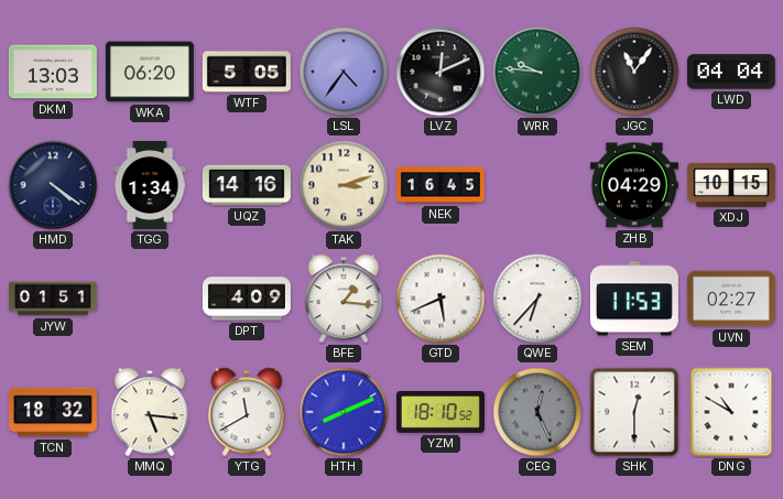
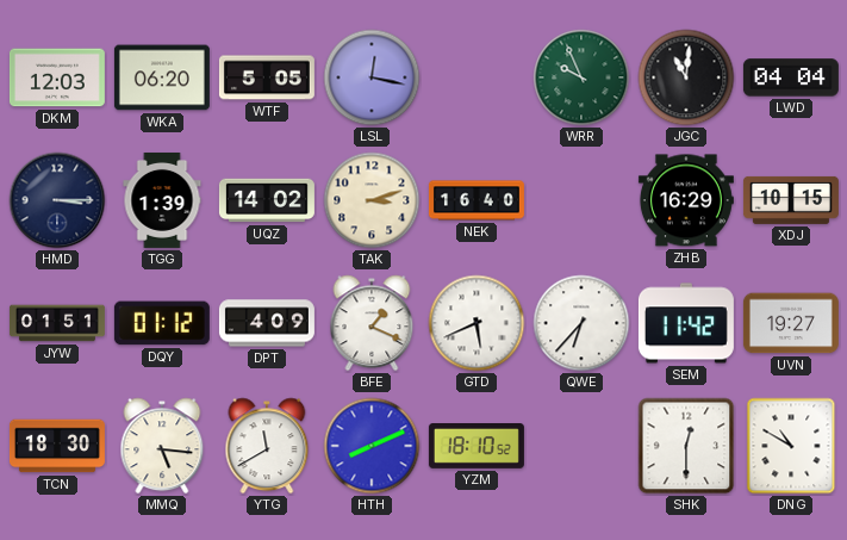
DKM: 13:03 -> 12:03
LSL: 4:36 -> 12:17
LVZ: 12:11 -> none
WRR: 9:46 -> 9:56
JGC: 11:06 -> 11:01
HMD: 4:21 -> 3:15
TGG: 1:34 -> 1:39
UQZ: 14:16 -> 14:02
NEK: 16:45 -> 16:40
ZHB: 04:29 -> 16:29
DQY: none -> 01:12
BFE: 1:16 -> 1:19
SEM: 11:53 -> 11:42
UVN: 02:27 -> 19:27
TCN: 18:32 -> 18:30
CEG: 12:26 -> none
